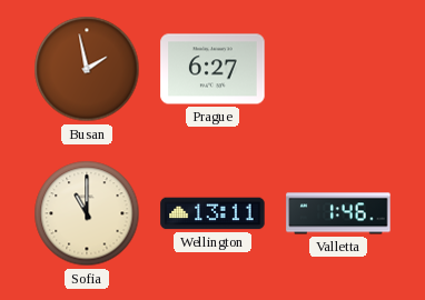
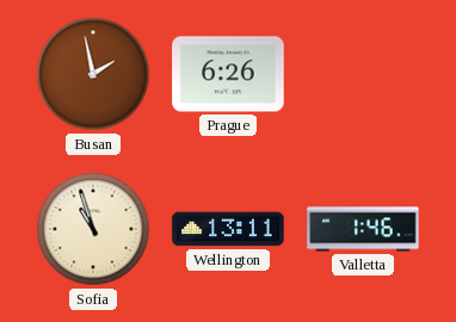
Prague: 6:27 -> 6:26
Sofia: 11:00 -> 10:57
